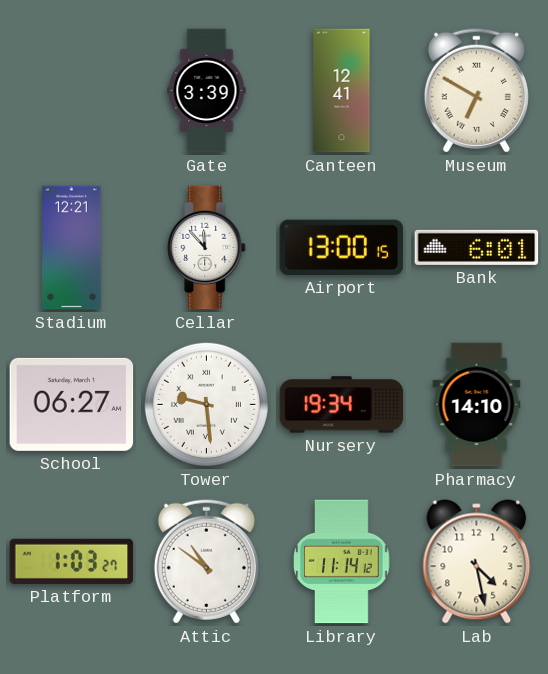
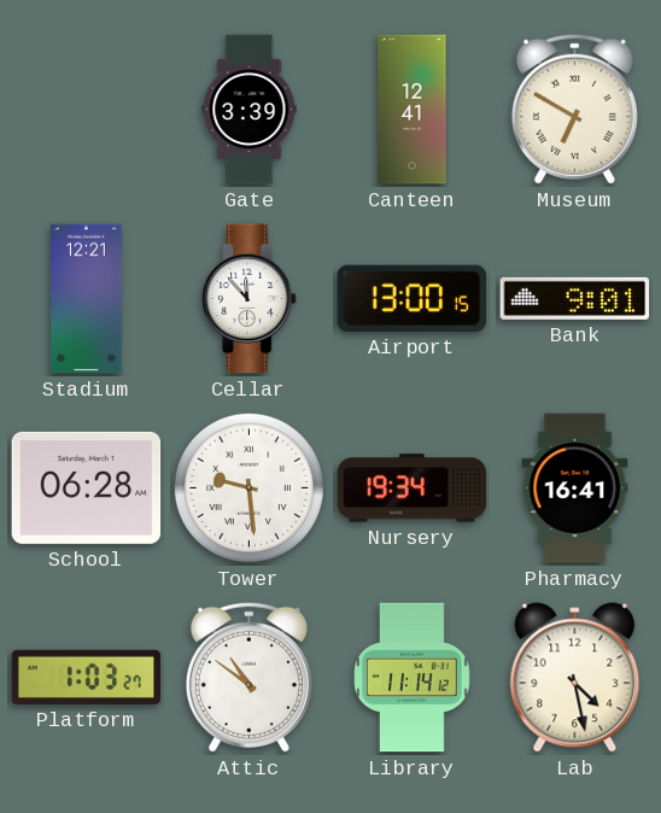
Bank: 6:01 -> 9:01
School: 06:27 -> 06:28
Pharmacy: 14:10 -> 16:41
